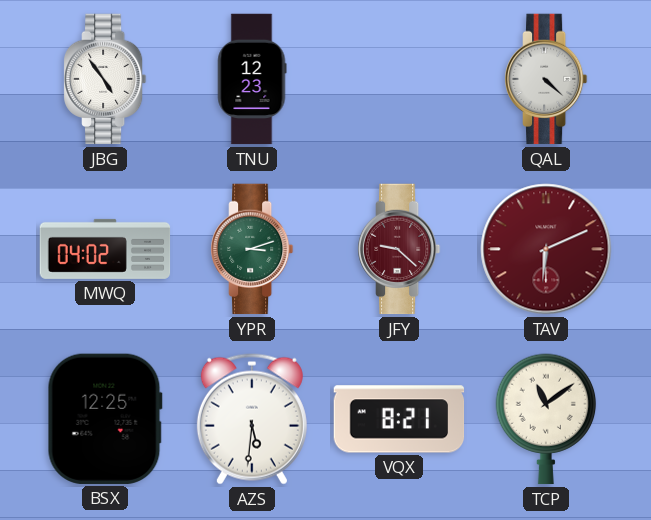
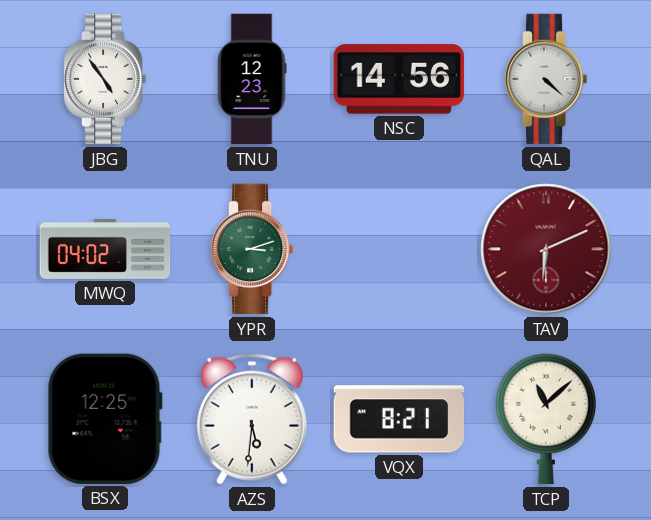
NSC: none -> 14:56
JFY: 9:22 -> none
TCP: 11:09 -> 11:08
